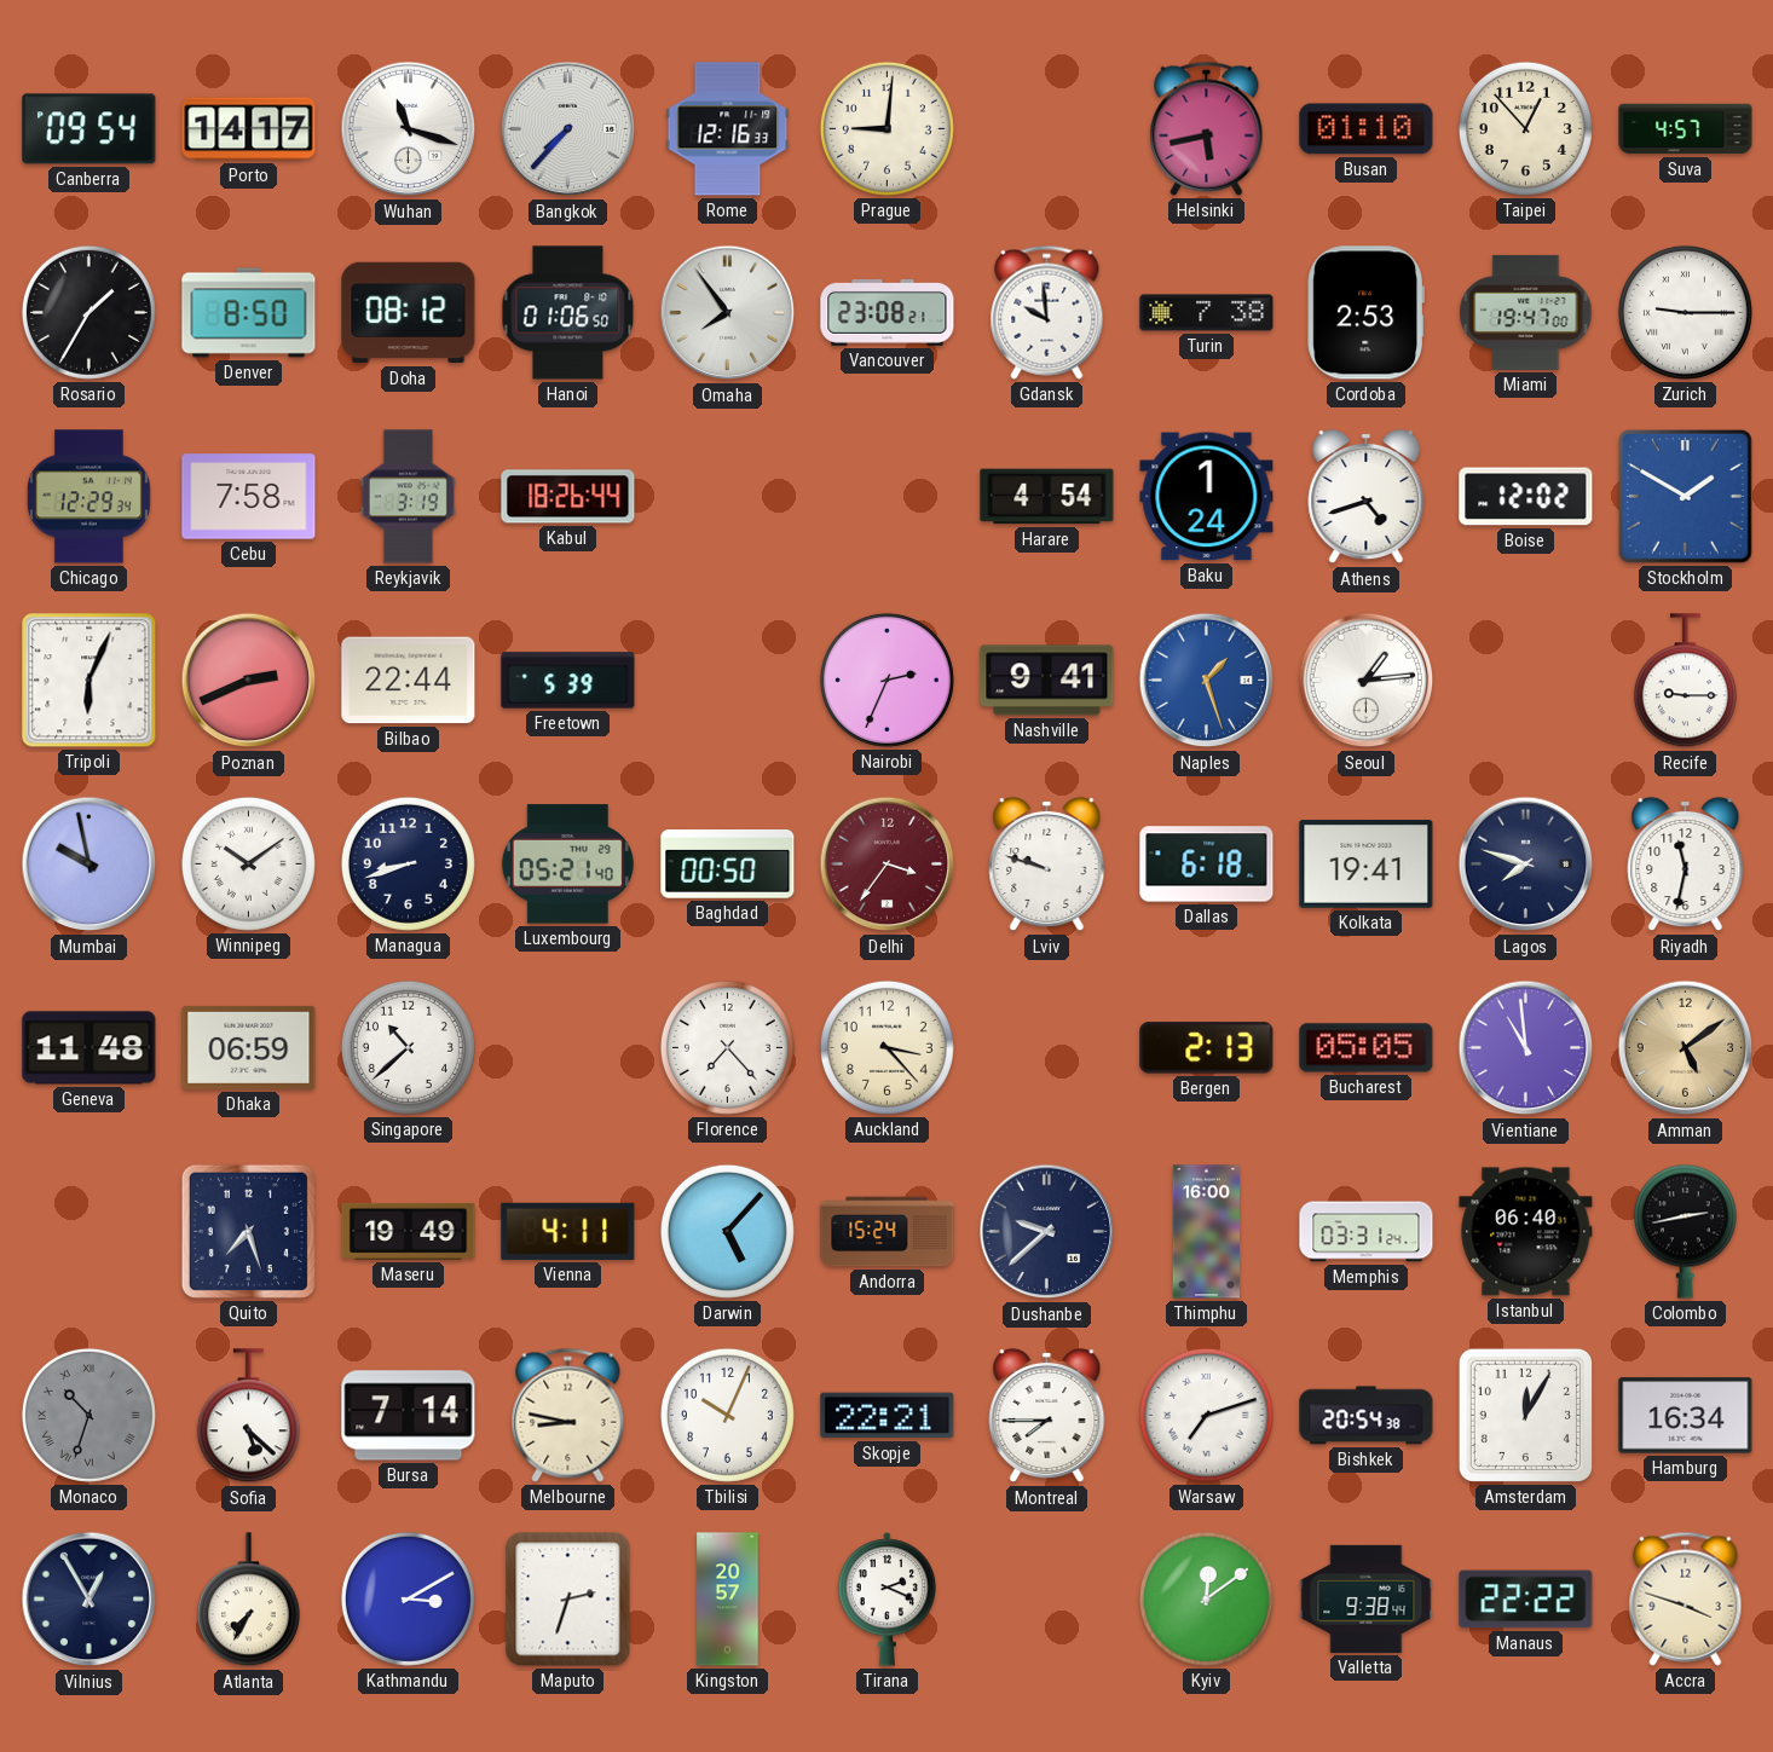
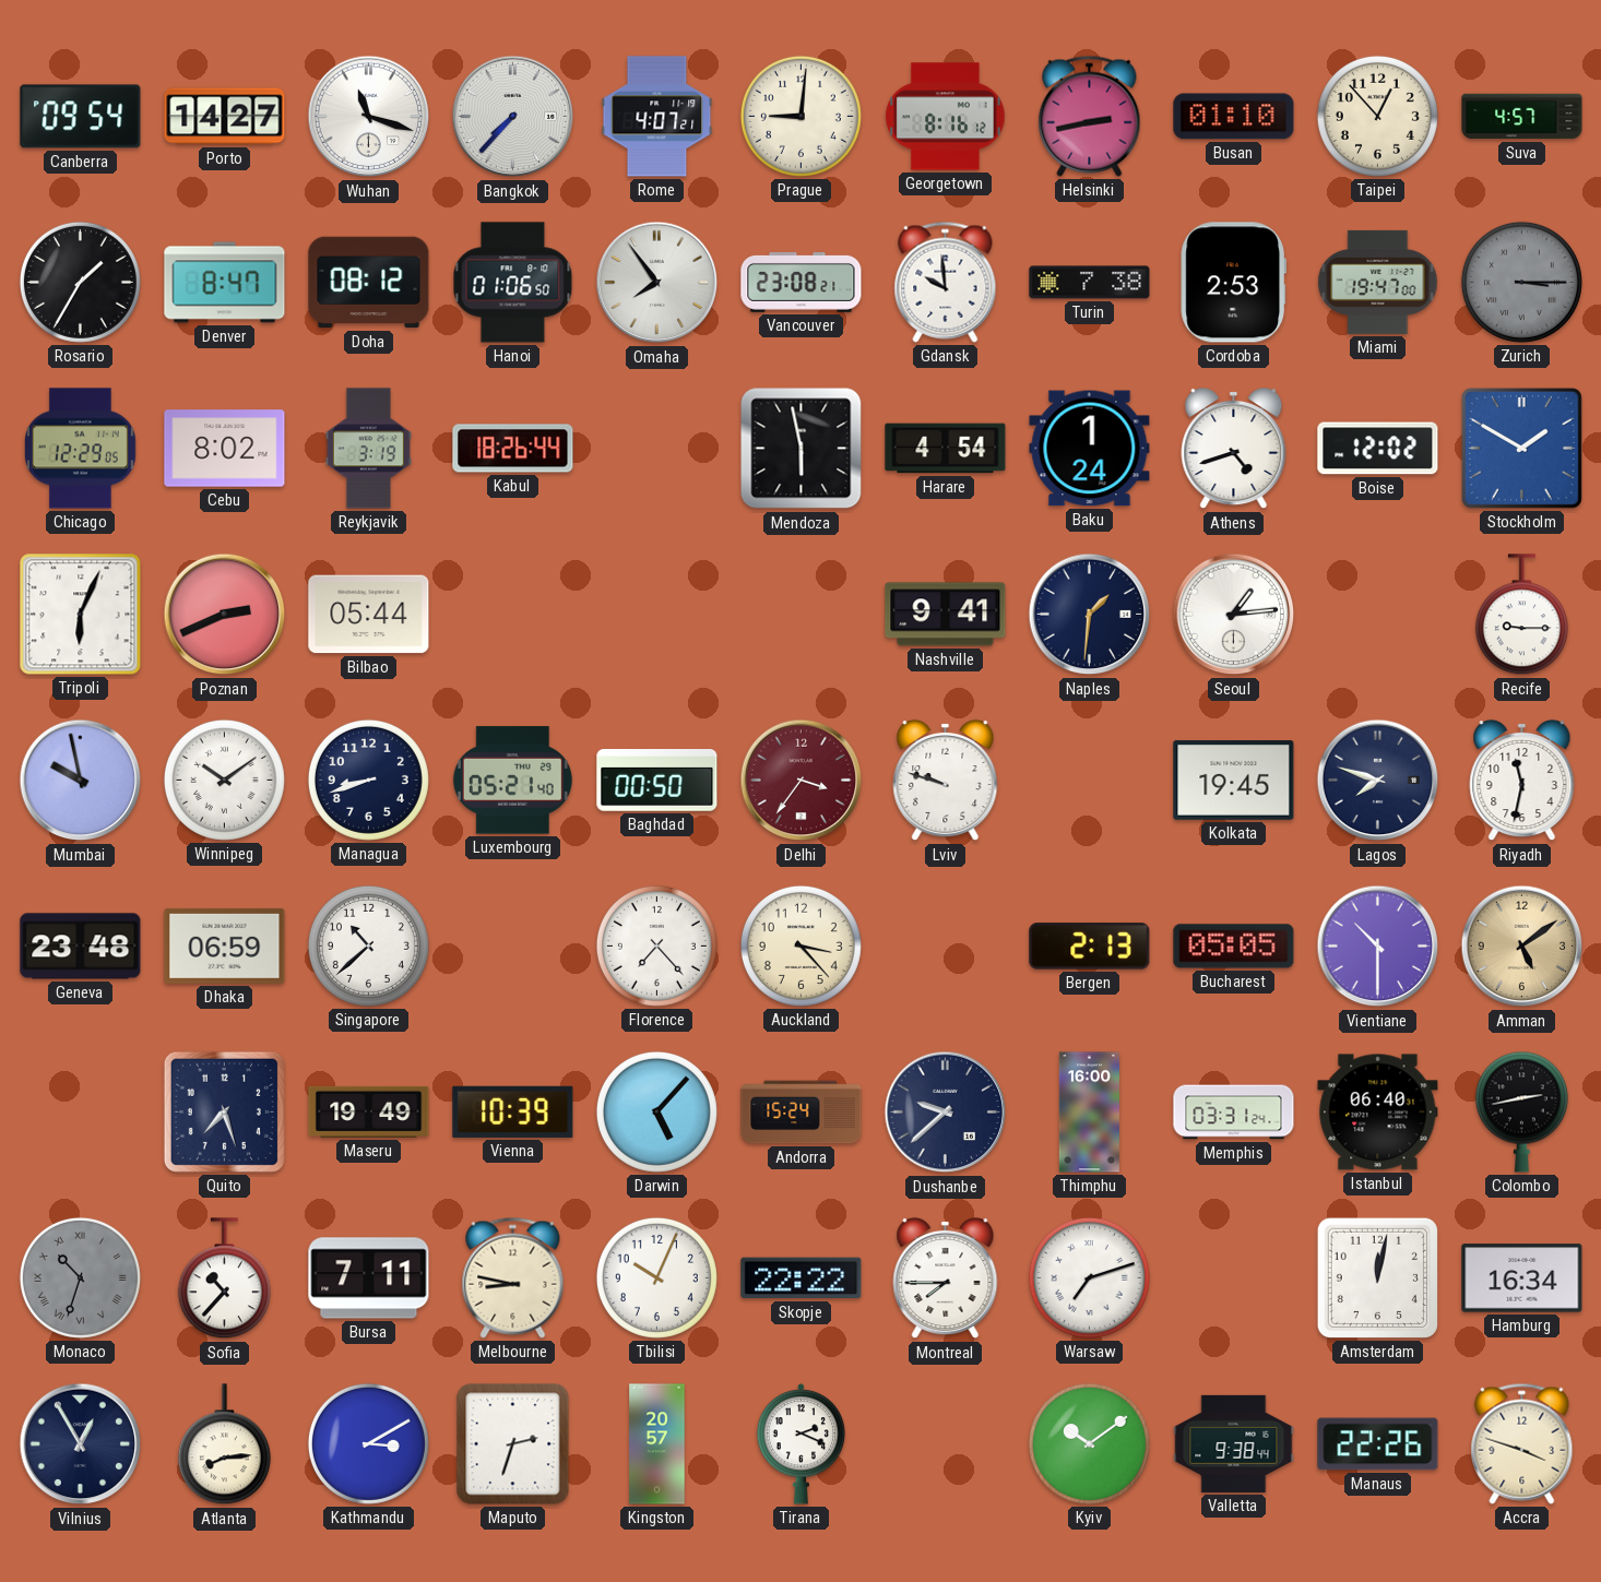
Porto: 14:17 -> 14:27
Rome: 12:16 -> 4:07
Georgetown: none -> 8:16
Helsinki: 5:43 -> 2:43
Denver: 8:50 -> 8:47
Zurich: 9:15 -> 3:15
Zurich dial: white -> grey
Chicago: 12:29:34 -> 12:29:05
Cebu: 7:58 -> 8:02
Mendoza: none -> 5:58
Bilbao: 22:44 -> 05:44
Freetown: 5:39 -> none
Nairobi: 2:34 -> none
Naples: 1:27 -> 1:31
Naples dial: blue -> navy
Dallas: 6:18 -> none
Kolkata: 19:41 -> 19:45
Geneva: 11:48 -> 23:48
Vientiane: 10:59 -> 10:30
Vienna: 4:11 -> 10:39
Sofia: 5:22 -> 10:37
Bursa: 7:14 -> 7:11
Skopje: 22:21 -> 22:22
Bishkek: 20:54 -> none
Amsterdam: 12:05 -> 12:02
Atlanta: 7:35 -> 8:14
Kyiv: 12:09 -> 10:09
Manaus: 22:22 -> 22:26
